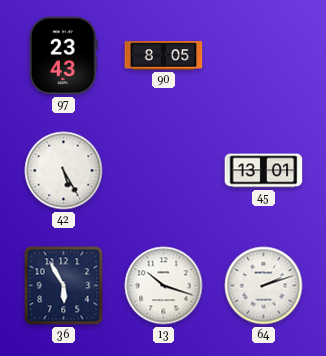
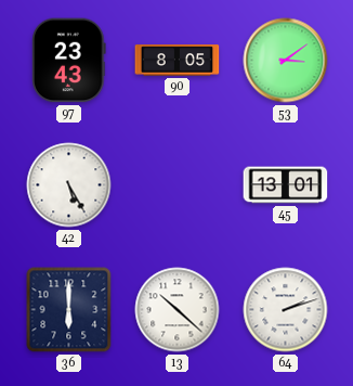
53: none -> 3:09
36: 5:55 -> 6:00
13: 10:18 -> 10:22
